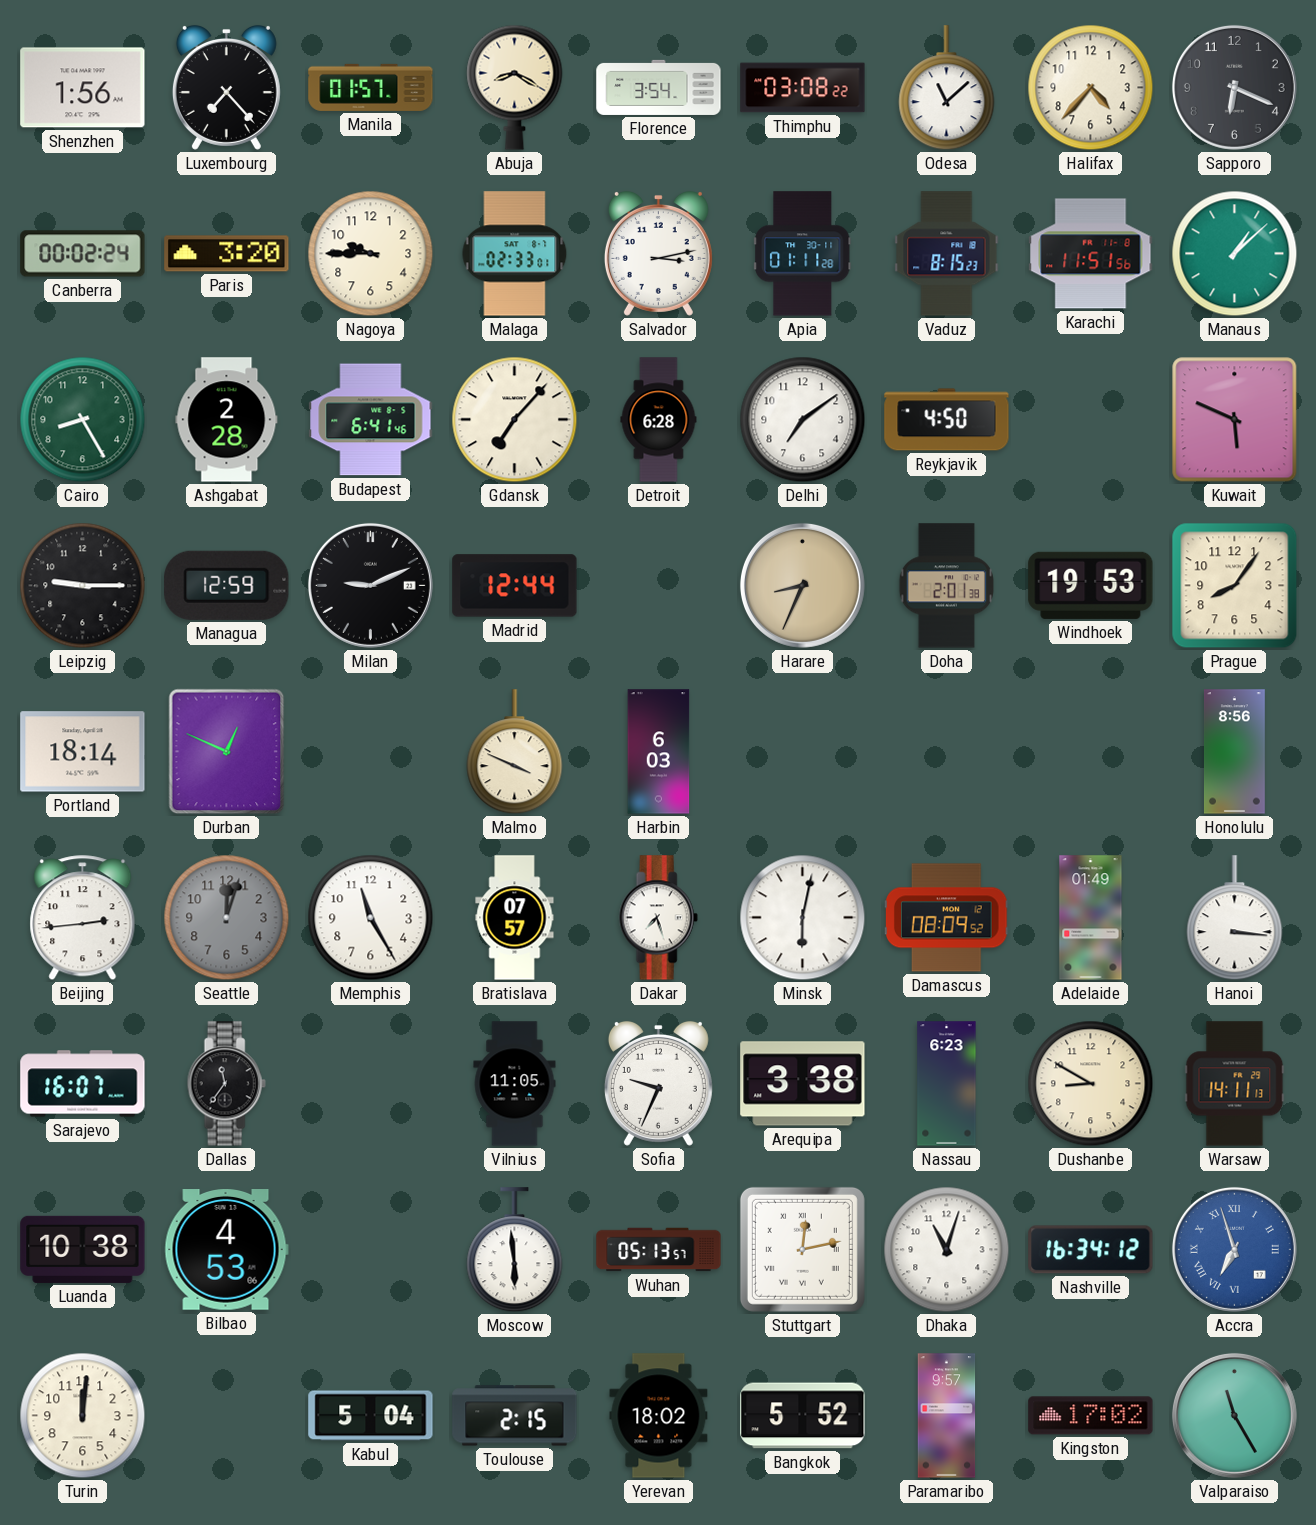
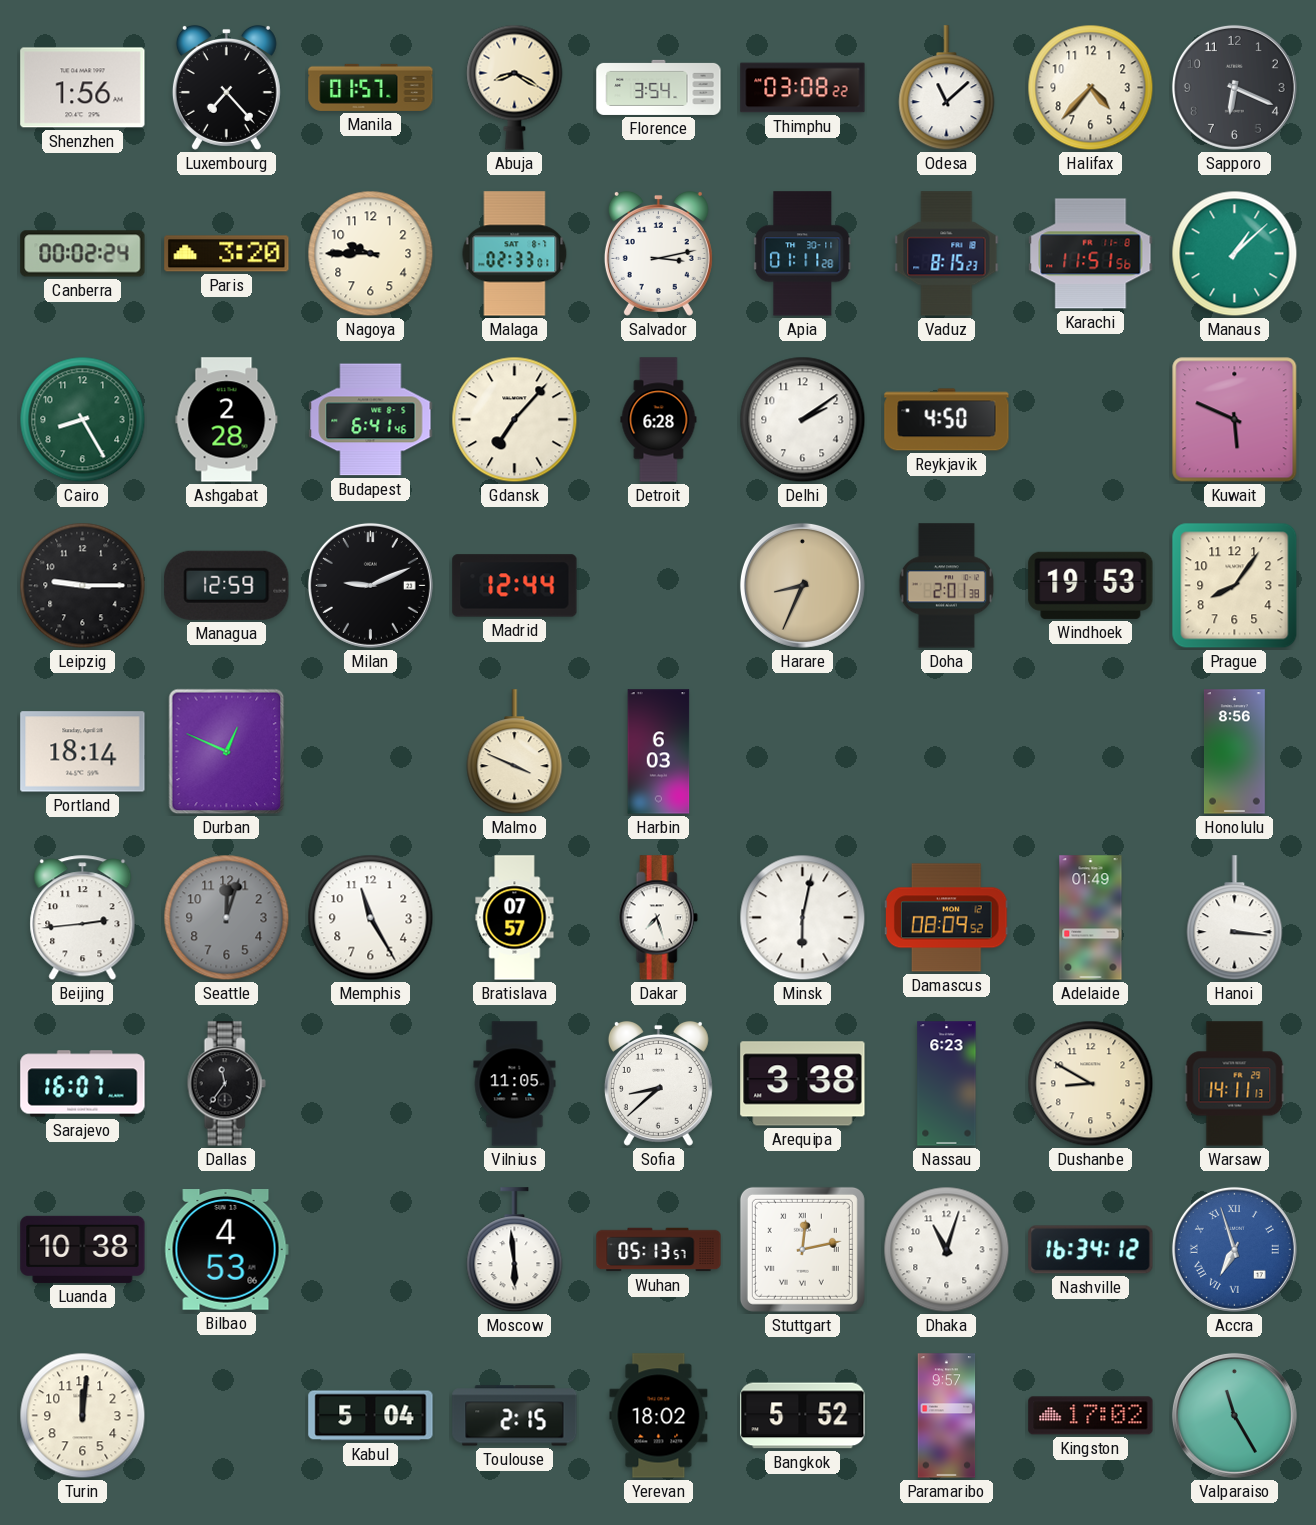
Delhi: 7:09 -> 2:09
Sofia: 9:34 -> 8:38
